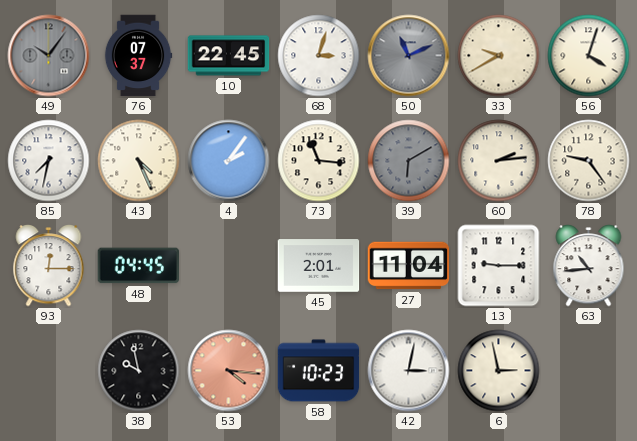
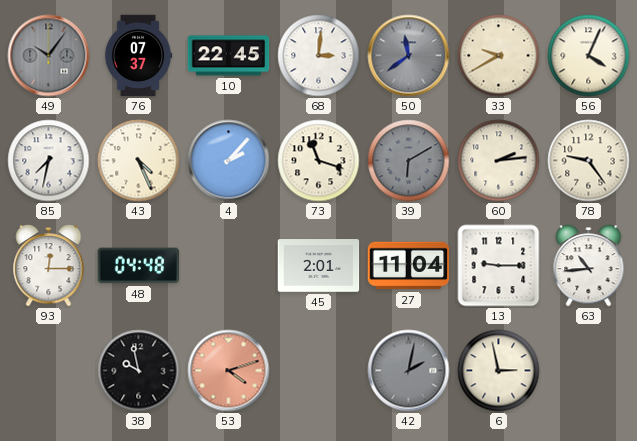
68: 3:03 -> 3:01
50: 11:11 -> 11:39
56: 4:03 -> 4:04
4: 2:06 -> 2:07
73: 11:16 -> 11:18
48: 04:45 -> 04:48
53: 4:16 -> 4:12
58: 10:23 -> none
42: 3:02 -> 2:02
42 dial: white -> grey
